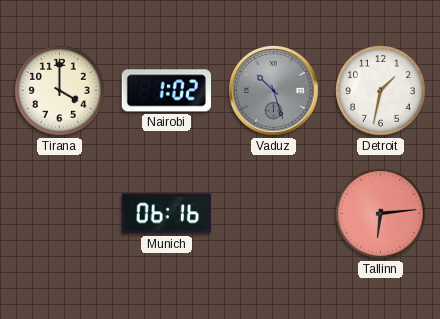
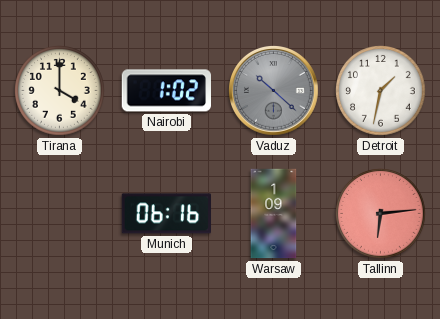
Vaduz: 10:27 -> 10:22
Warsaw: none -> 1:09
